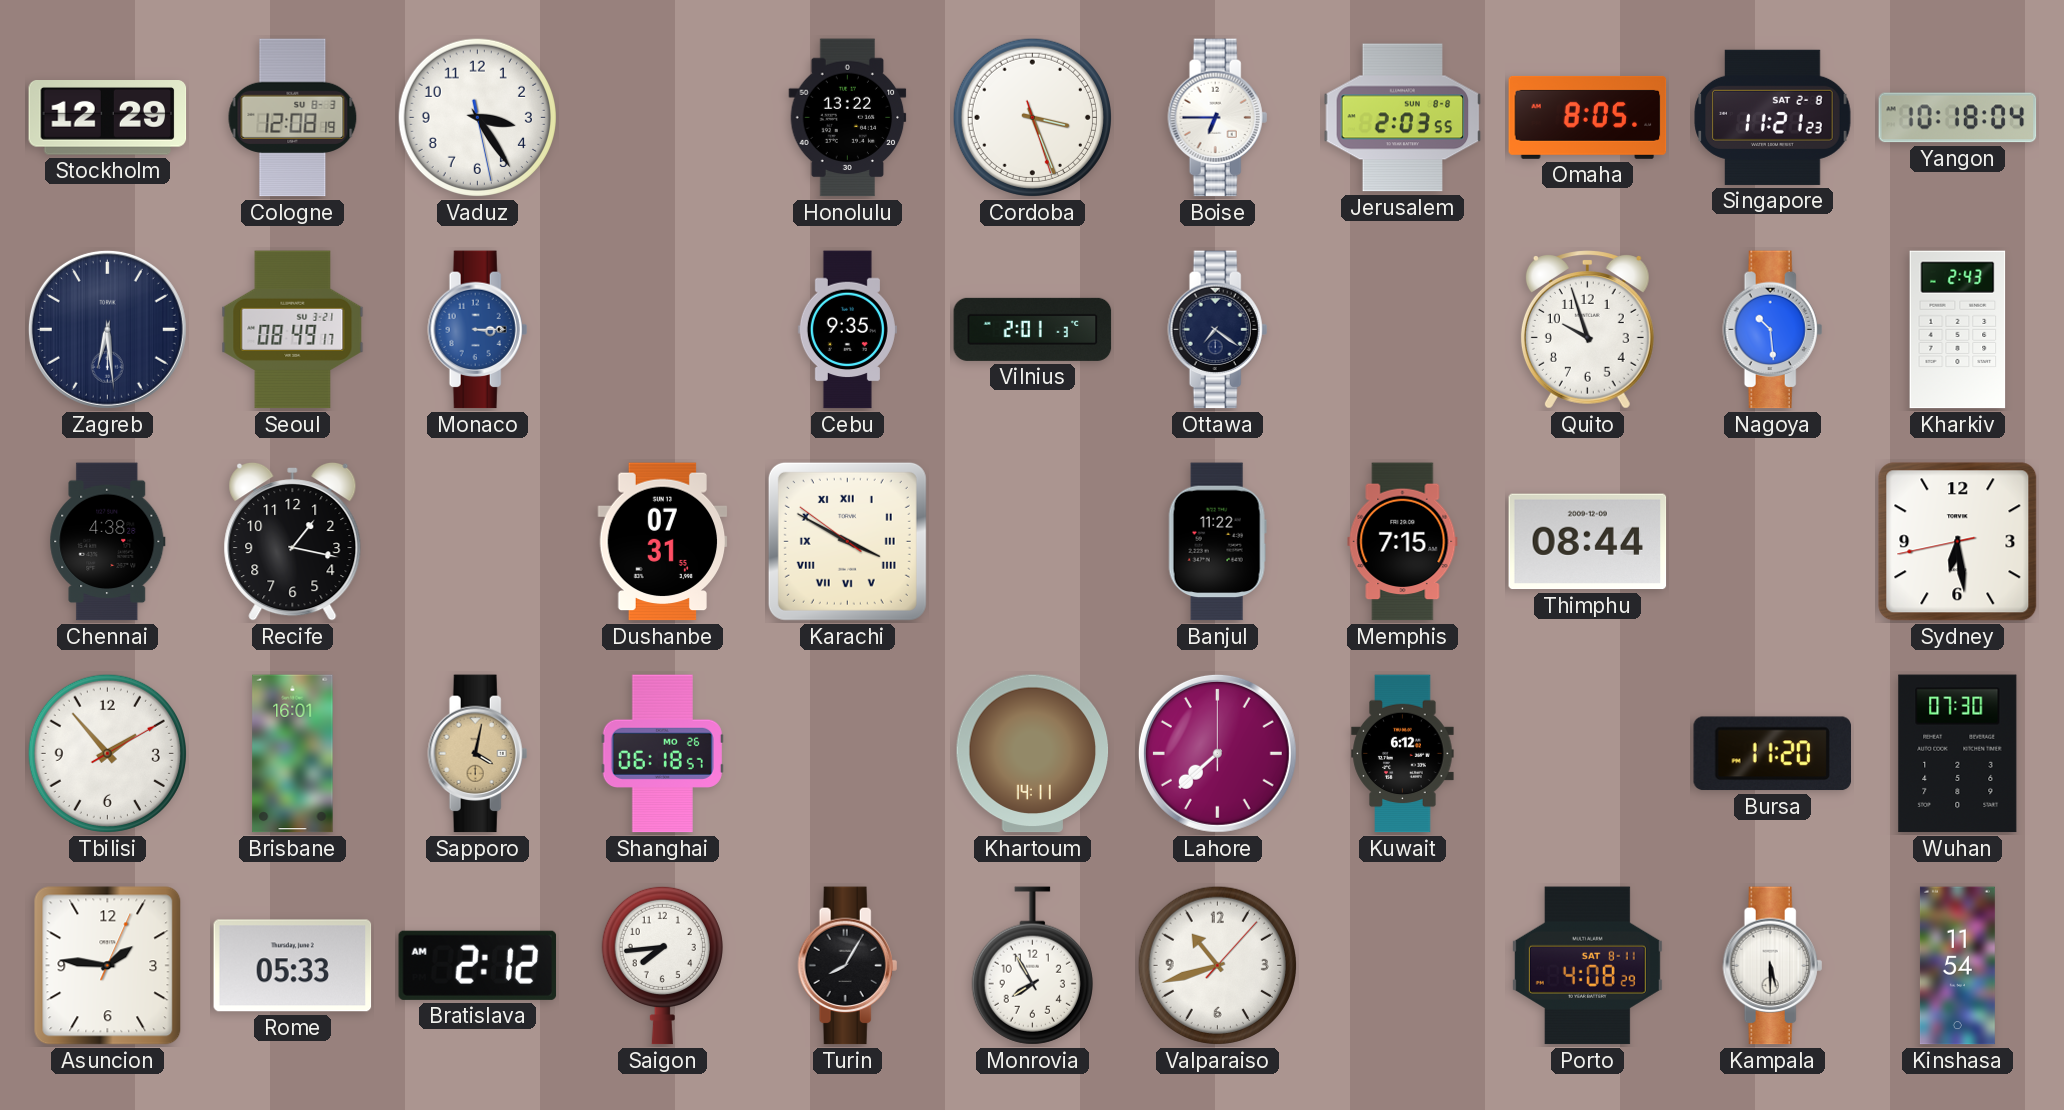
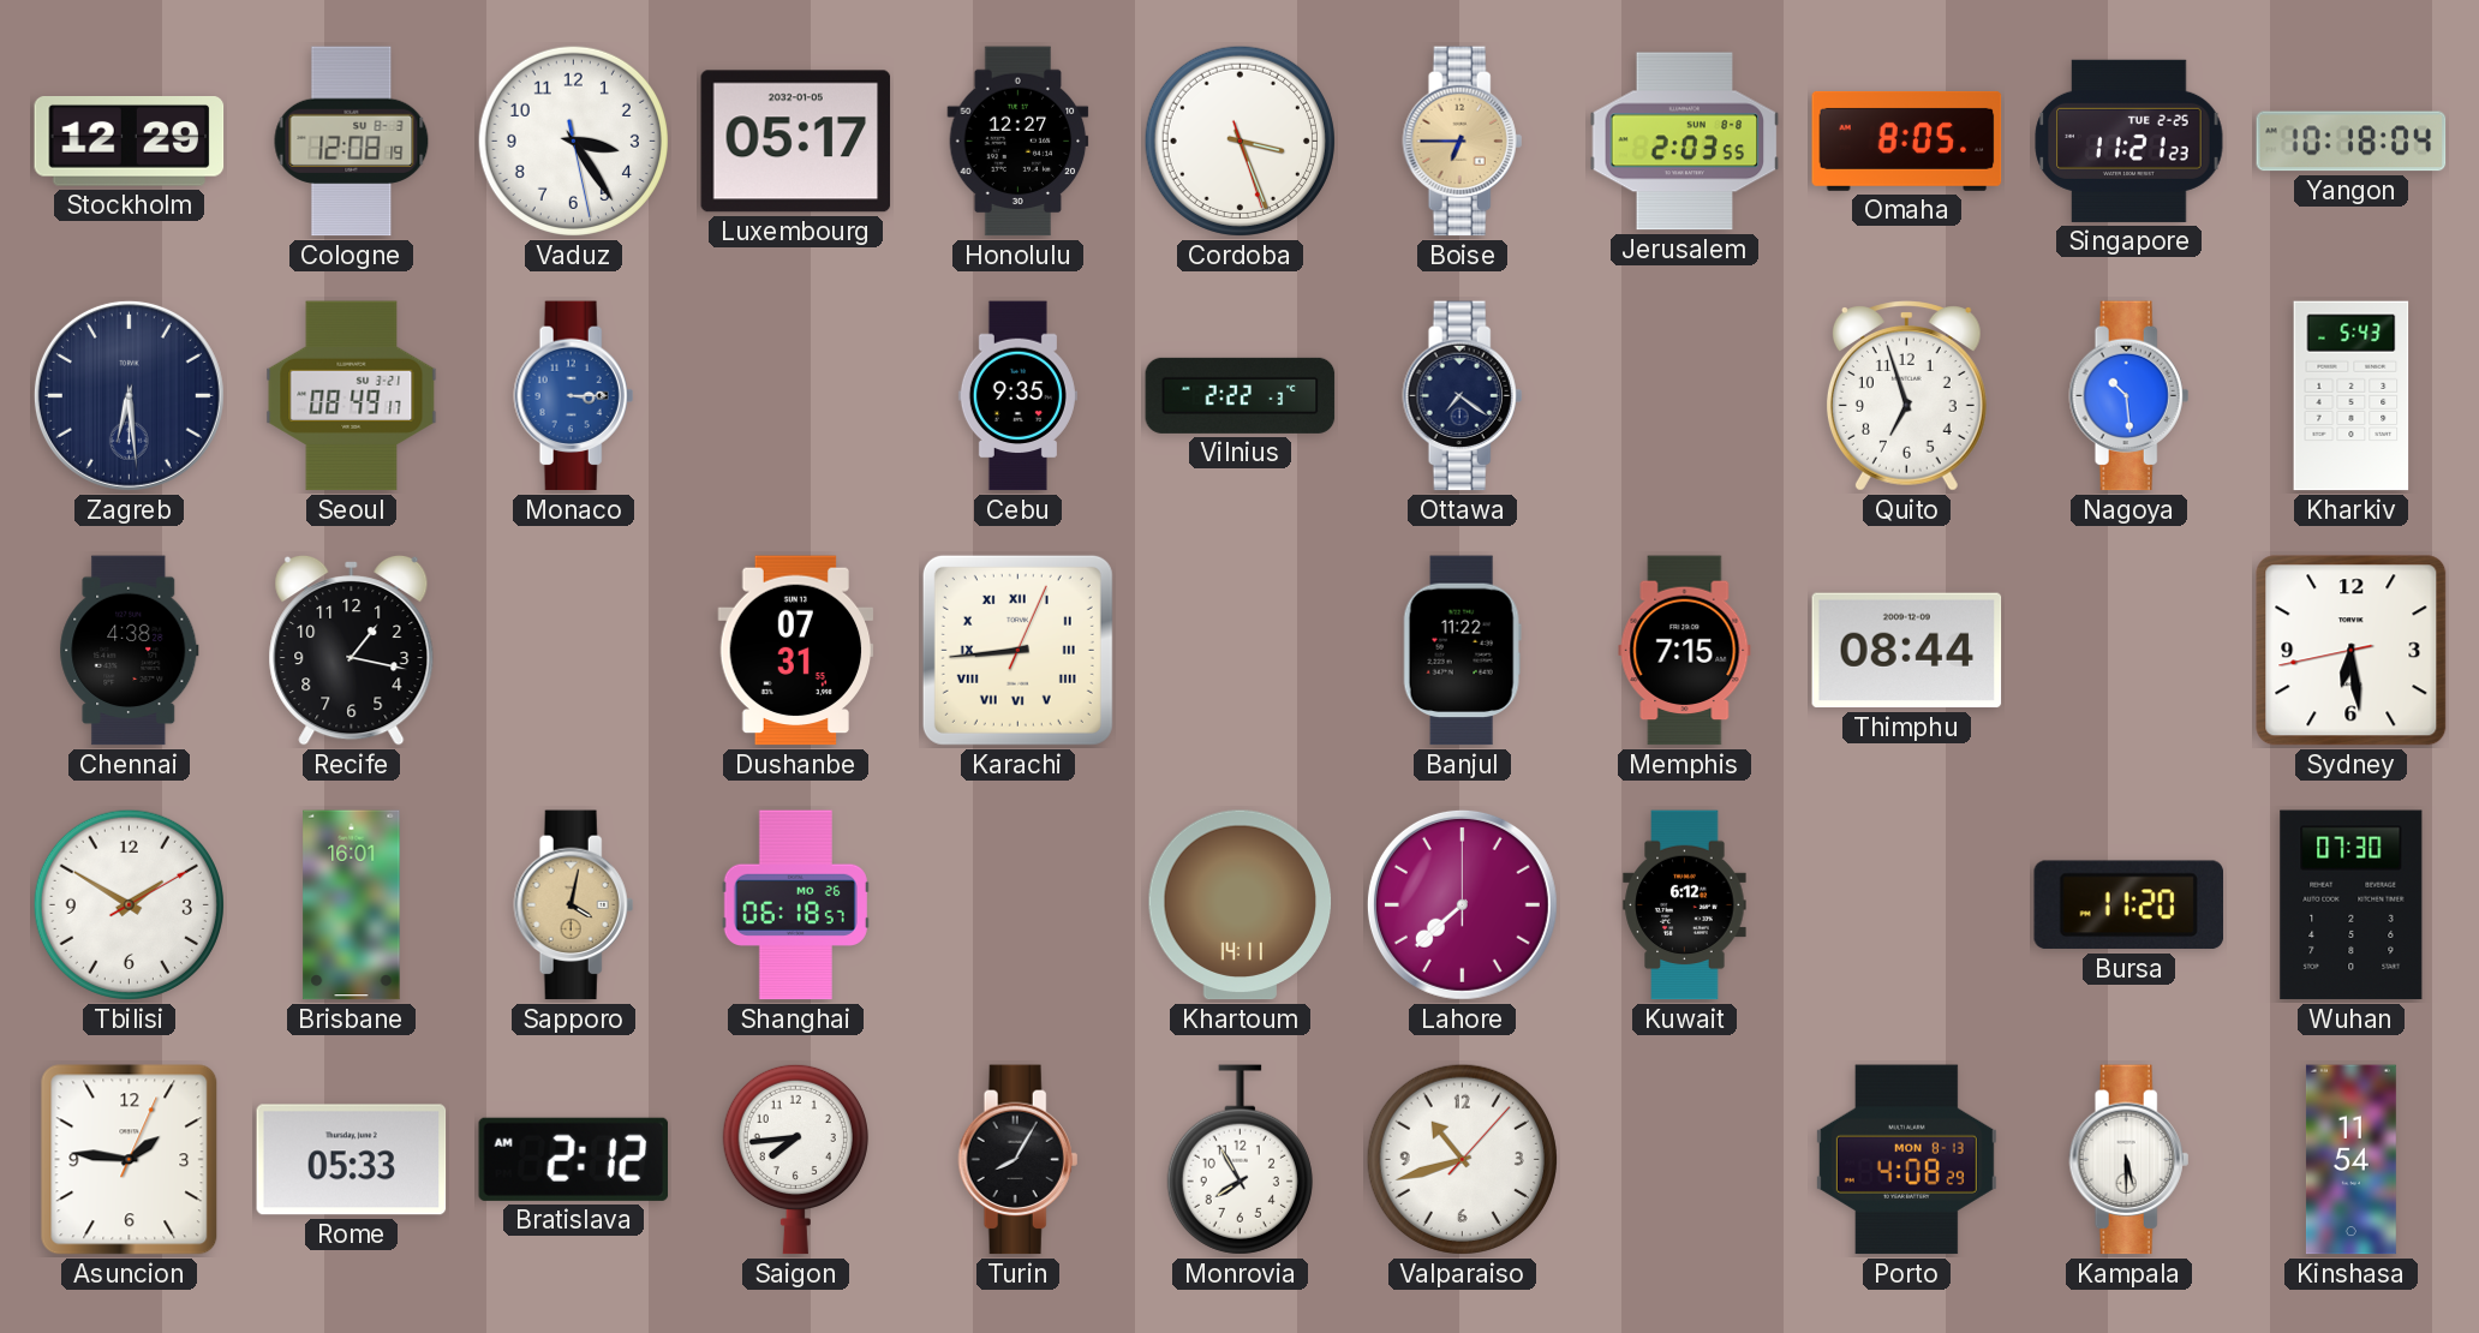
Luxembourg: none -> 05:17
Honolulu: 13:22 -> 12:27
Boise dial: white -> champagne
Singapore date: SAT 2-8 -> TUE 2-25
Vilnius: 2:01 -> 2:22
Quito: 9:57 -> 6:57
Kharkiv: 2:43 -> 5:43
Karachi: 3:49 -> 8:44
Tbilisi: 1:53 -> 1:50
Porto date: SAT 8-11 -> MON 8-13
